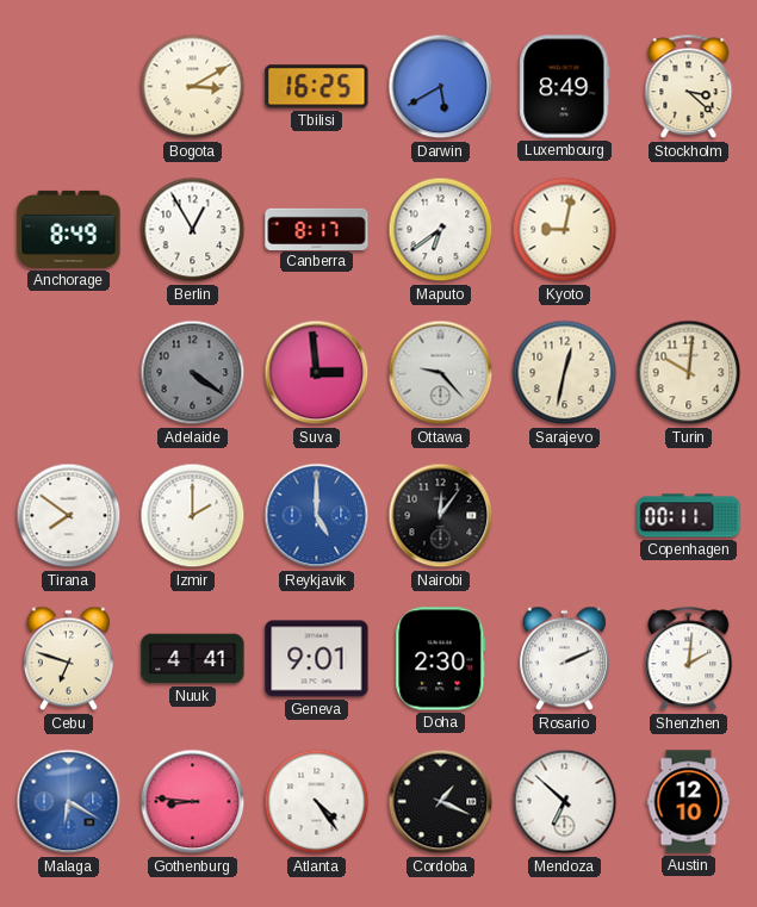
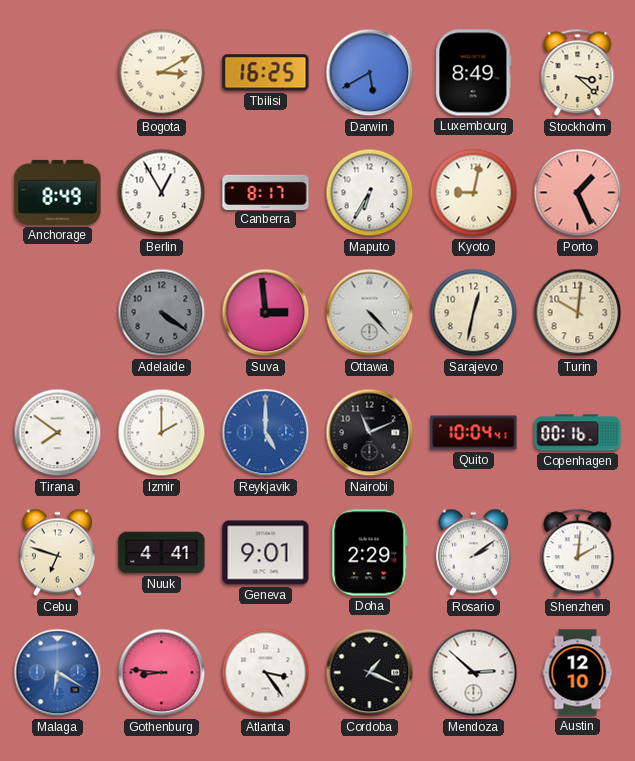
Maputo: 6:39 -> 6:35
Porto: none -> 1:26
Ottawa: 9:23 -> 4:23
Nairobi: 12:06 -> 11:11
Quito: none -> 10:04
Copenhagen: 00:11 -> 00:16
Doha: 2:30 -> 2:29
Rosario: 2:11 -> 2:09
Atlanta: 4:24 -> 3:24
Mendoza: 6:52 -> 2:52
